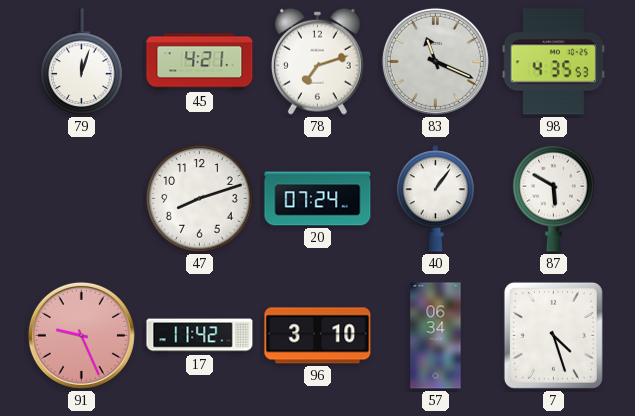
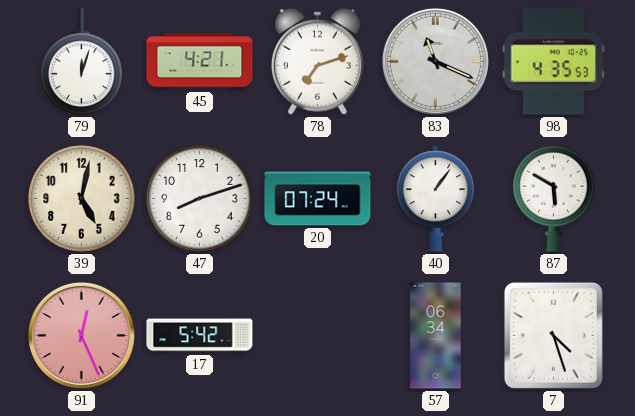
39: none -> 5:02
91: 9:26 -> 12:26
17: 11:42 -> 5:42
96: 3:10 -> none
